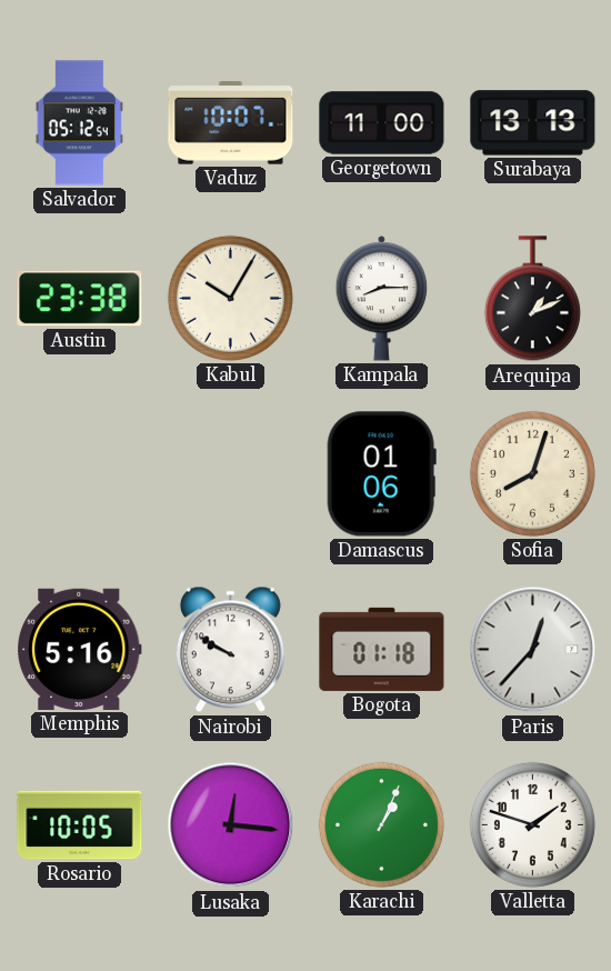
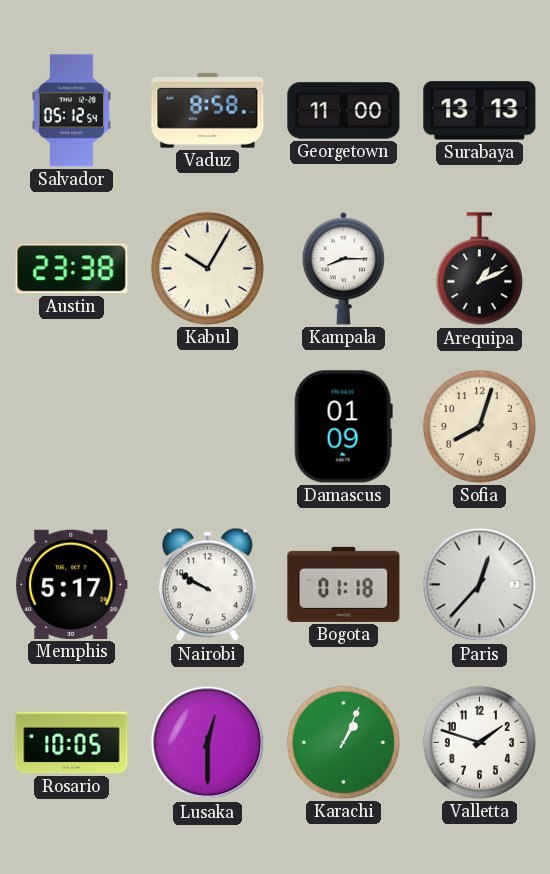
Vaduz: 10:07 -> 8:58
Damascus: 01:06 -> 01:09
Memphis: 5:16 -> 5:17
Lusaka: 12:16 -> 12:30
